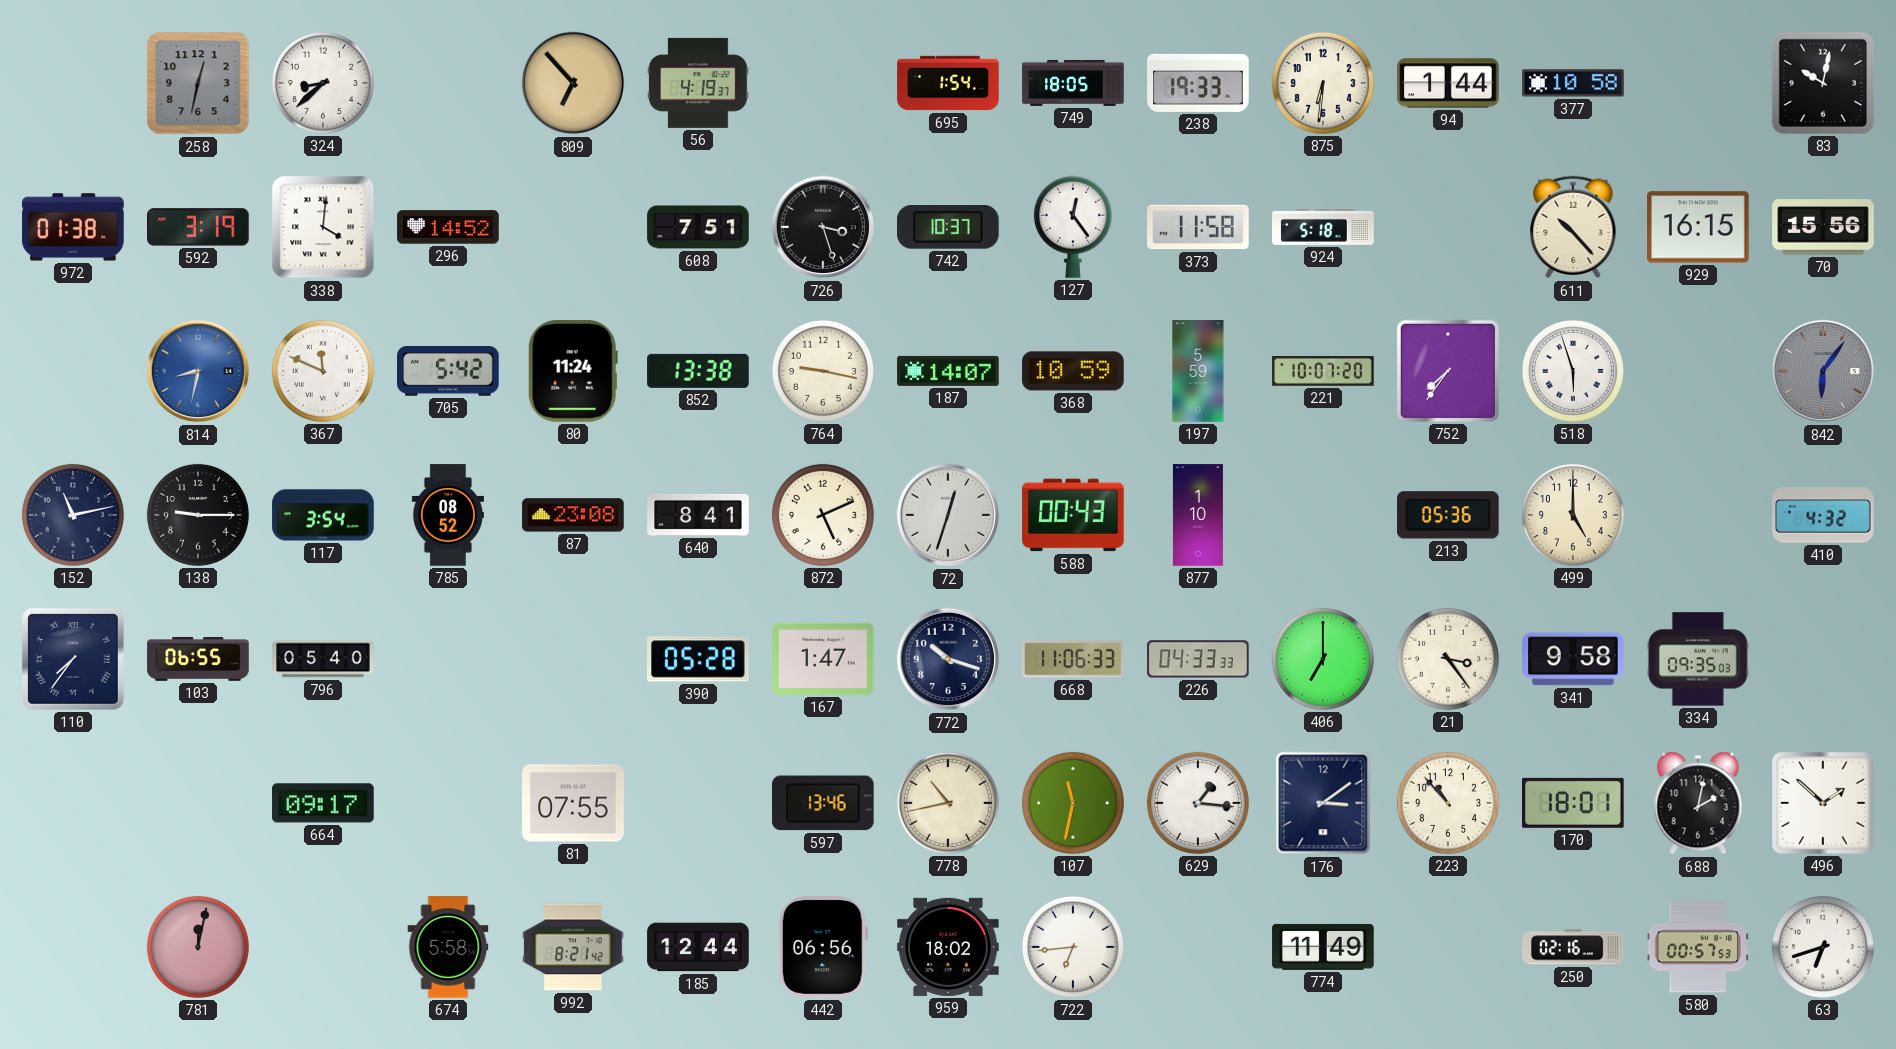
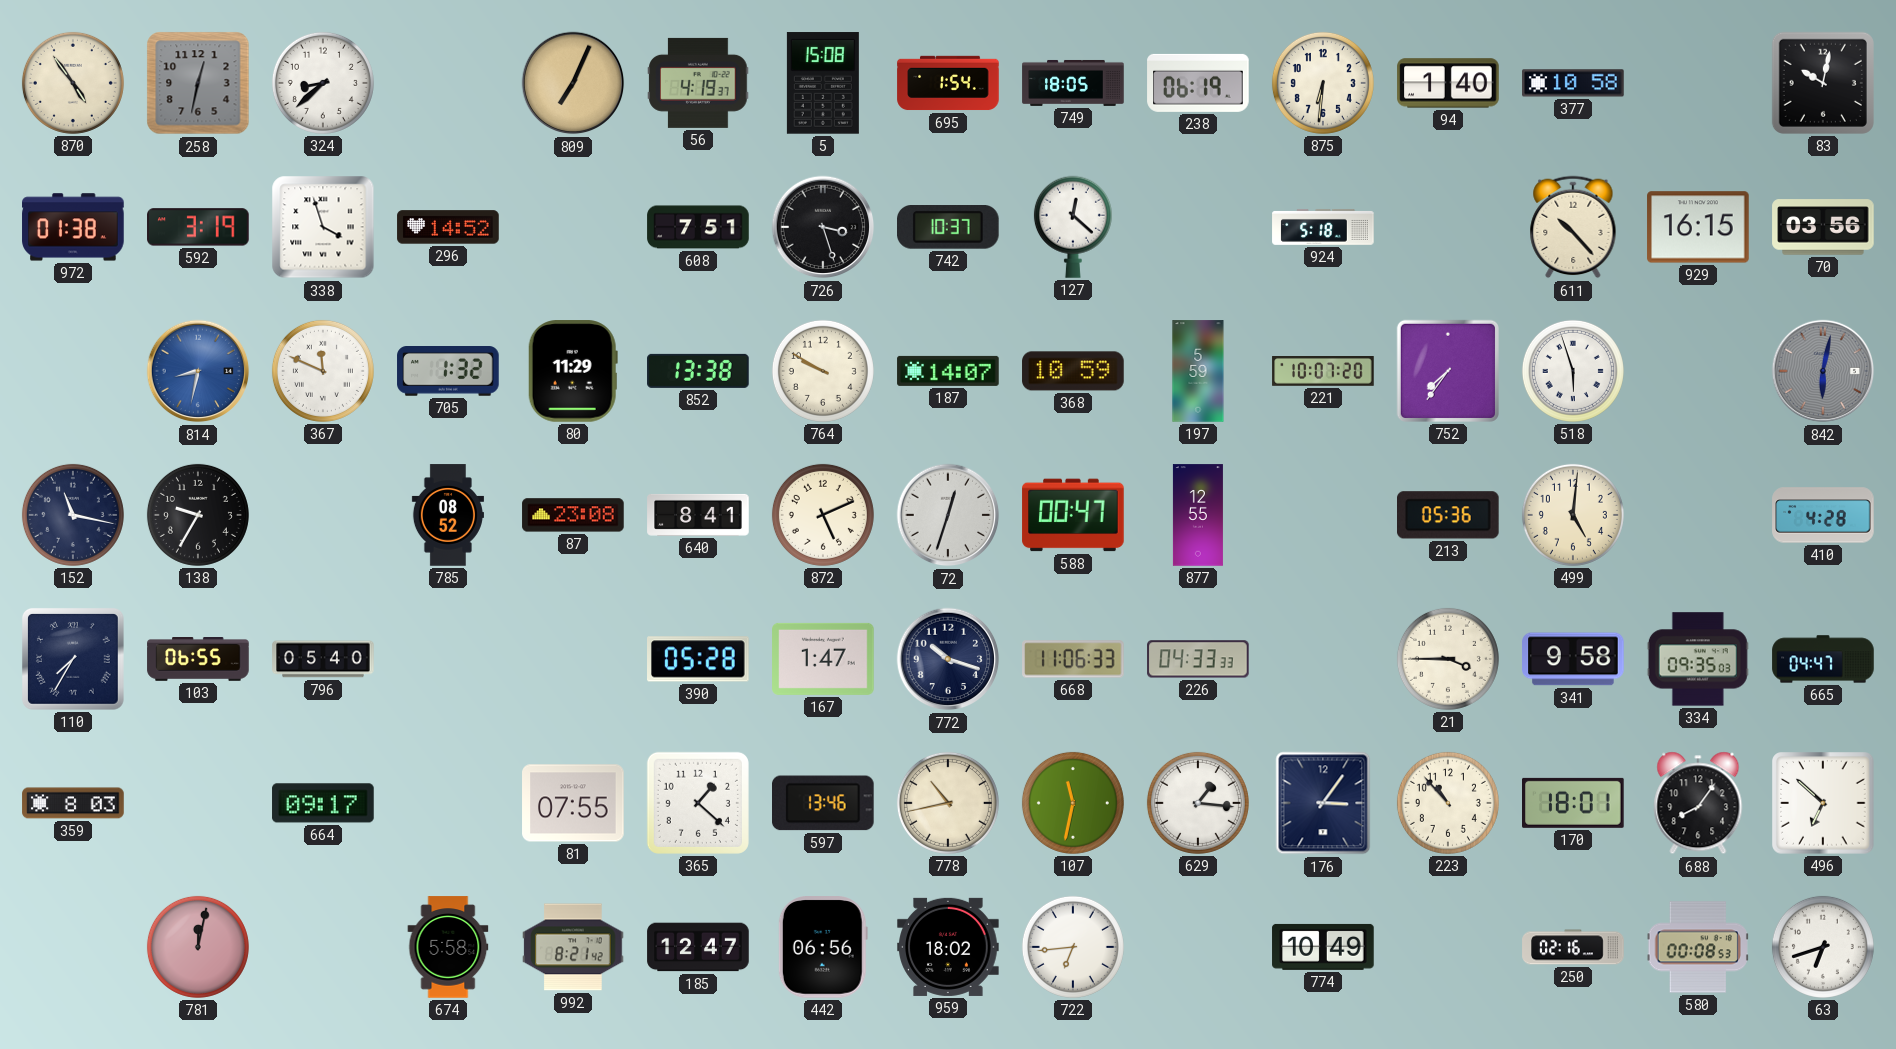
870: none -> 4:54
809: 6:53 -> 7:04
5: none -> 15:08
238: 19:33 -> 06:19
94: 1:44 -> 1:40
338: 4:01 -> 3:57
127: 12:24 -> 12:22
373: 11:58 -> none
70: 15:56 -> 03:56
705: 5:42 -> 1:32
80: 11:24 -> 11:29
764: 9:17 -> 9:50
842: 6:06 -> 6:02
152: 11:13 -> 11:17
138: 9:15 -> 9:35
117: 3:54 -> none
588: 00:43 -> 00:47
877: 1:10 -> 12:55
499: 5:00 -> 5:01
410: 4:32 -> 4:28
110: 7:36 -> 7:35
406: 7:00 -> none
21: 3:24 -> 3:45
665: none -> 04:47
359: none -> 8:03
365: none -> 1:22
176: 3:09 -> 3:06
688: 2:02 -> 8:06
496: 1:52 -> 6:52
185: 12:44 -> 12:47
774: 11:49 -> 10:49
580: 00:57 -> 00:08
